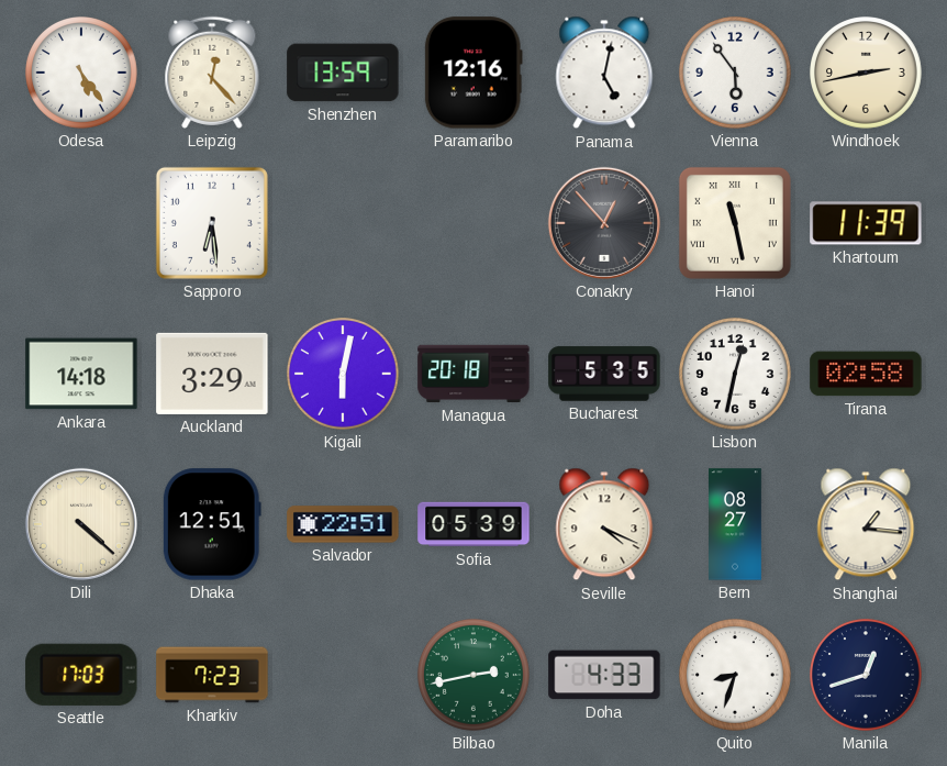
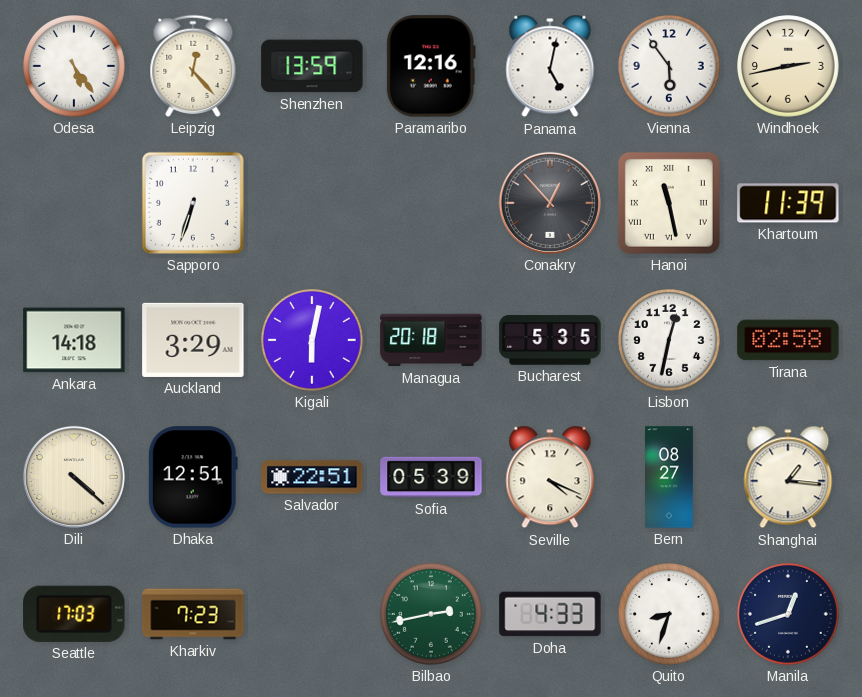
Sapporo: 6:29 -> 6:33
